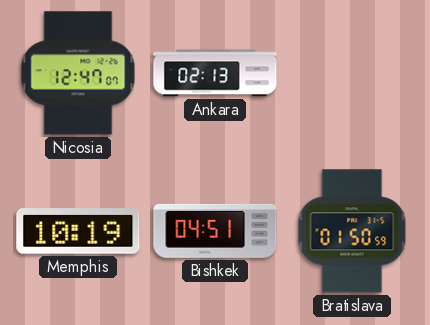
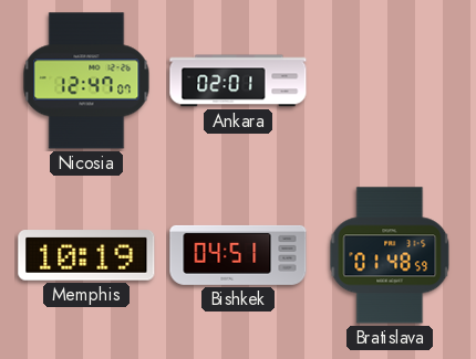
Ankara: 02:13 -> 02:01
Bratislava: 01:50 -> 01:48
